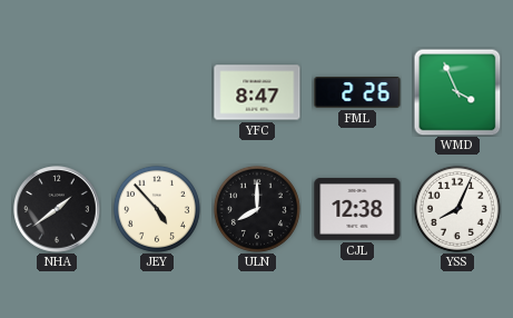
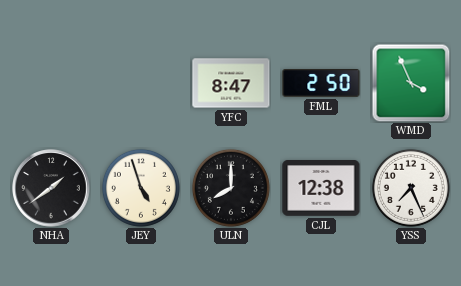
FML: 2:26 -> 2:50
JEY: 4:53 -> 4:57
YSS: 8:04 -> 7:26
